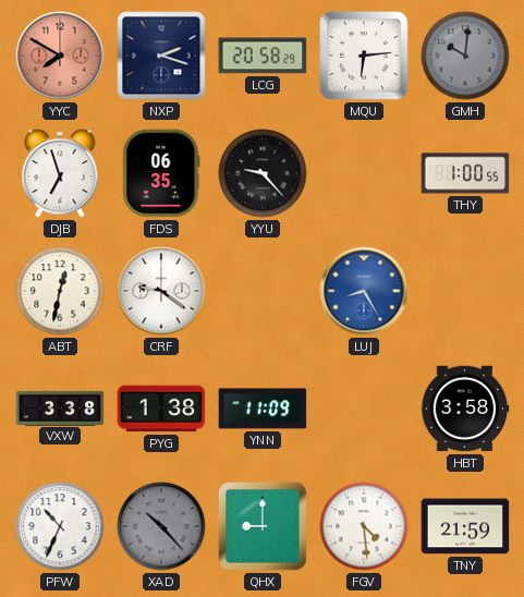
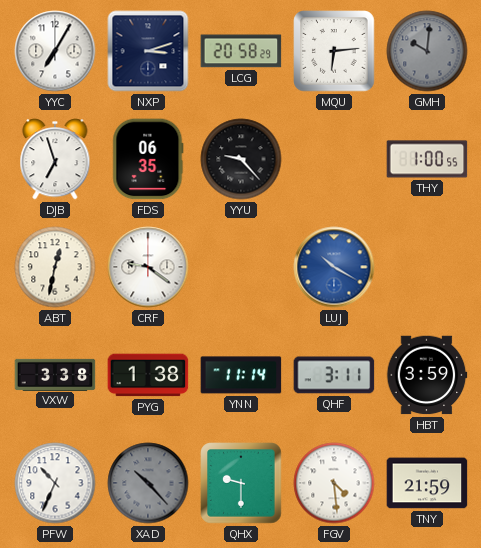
YYC: 7:50 -> 7:05
YYC dial: salmon -> white
NXP: 2:18 -> 3:12
LUJ: 8:25 -> 10:20
YNN: 11:09 -> 11:14
QHF: none -> 3:11
HBT: 3:58 -> 3:59
QHX: 9:00 -> 9:30
